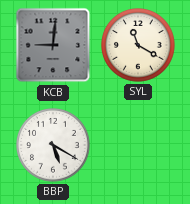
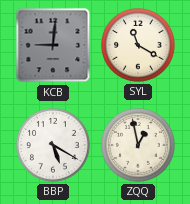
ZQQ: none -> 12:58
